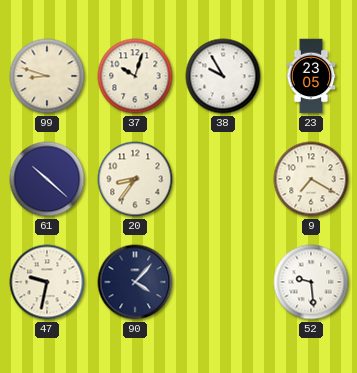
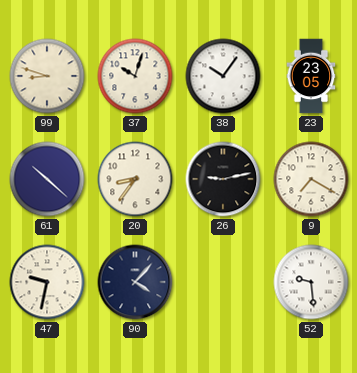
38: 9:55 -> 10:06
26: none -> 9:13
